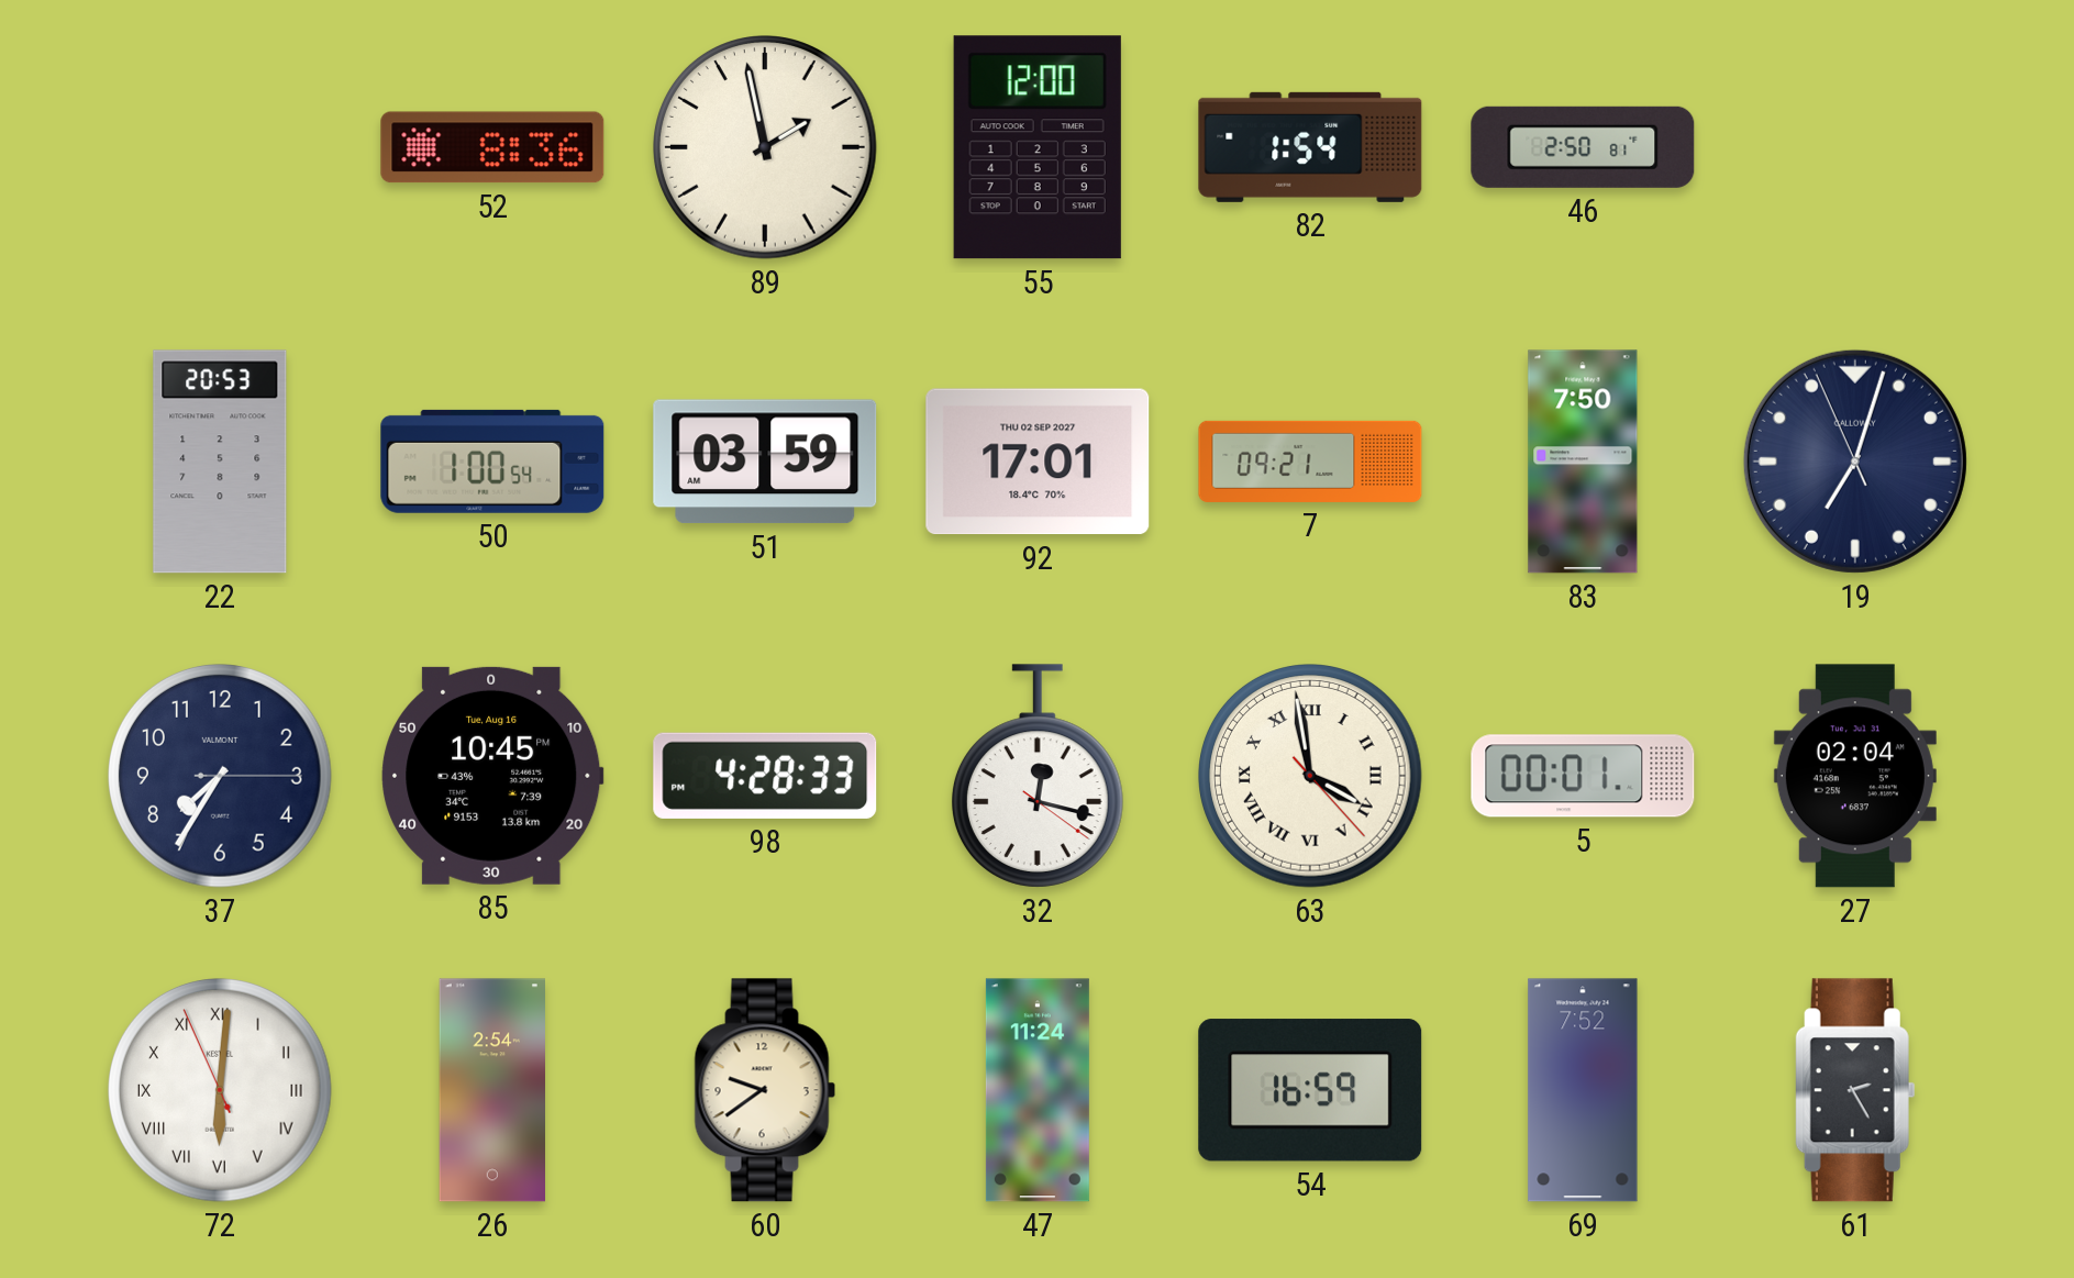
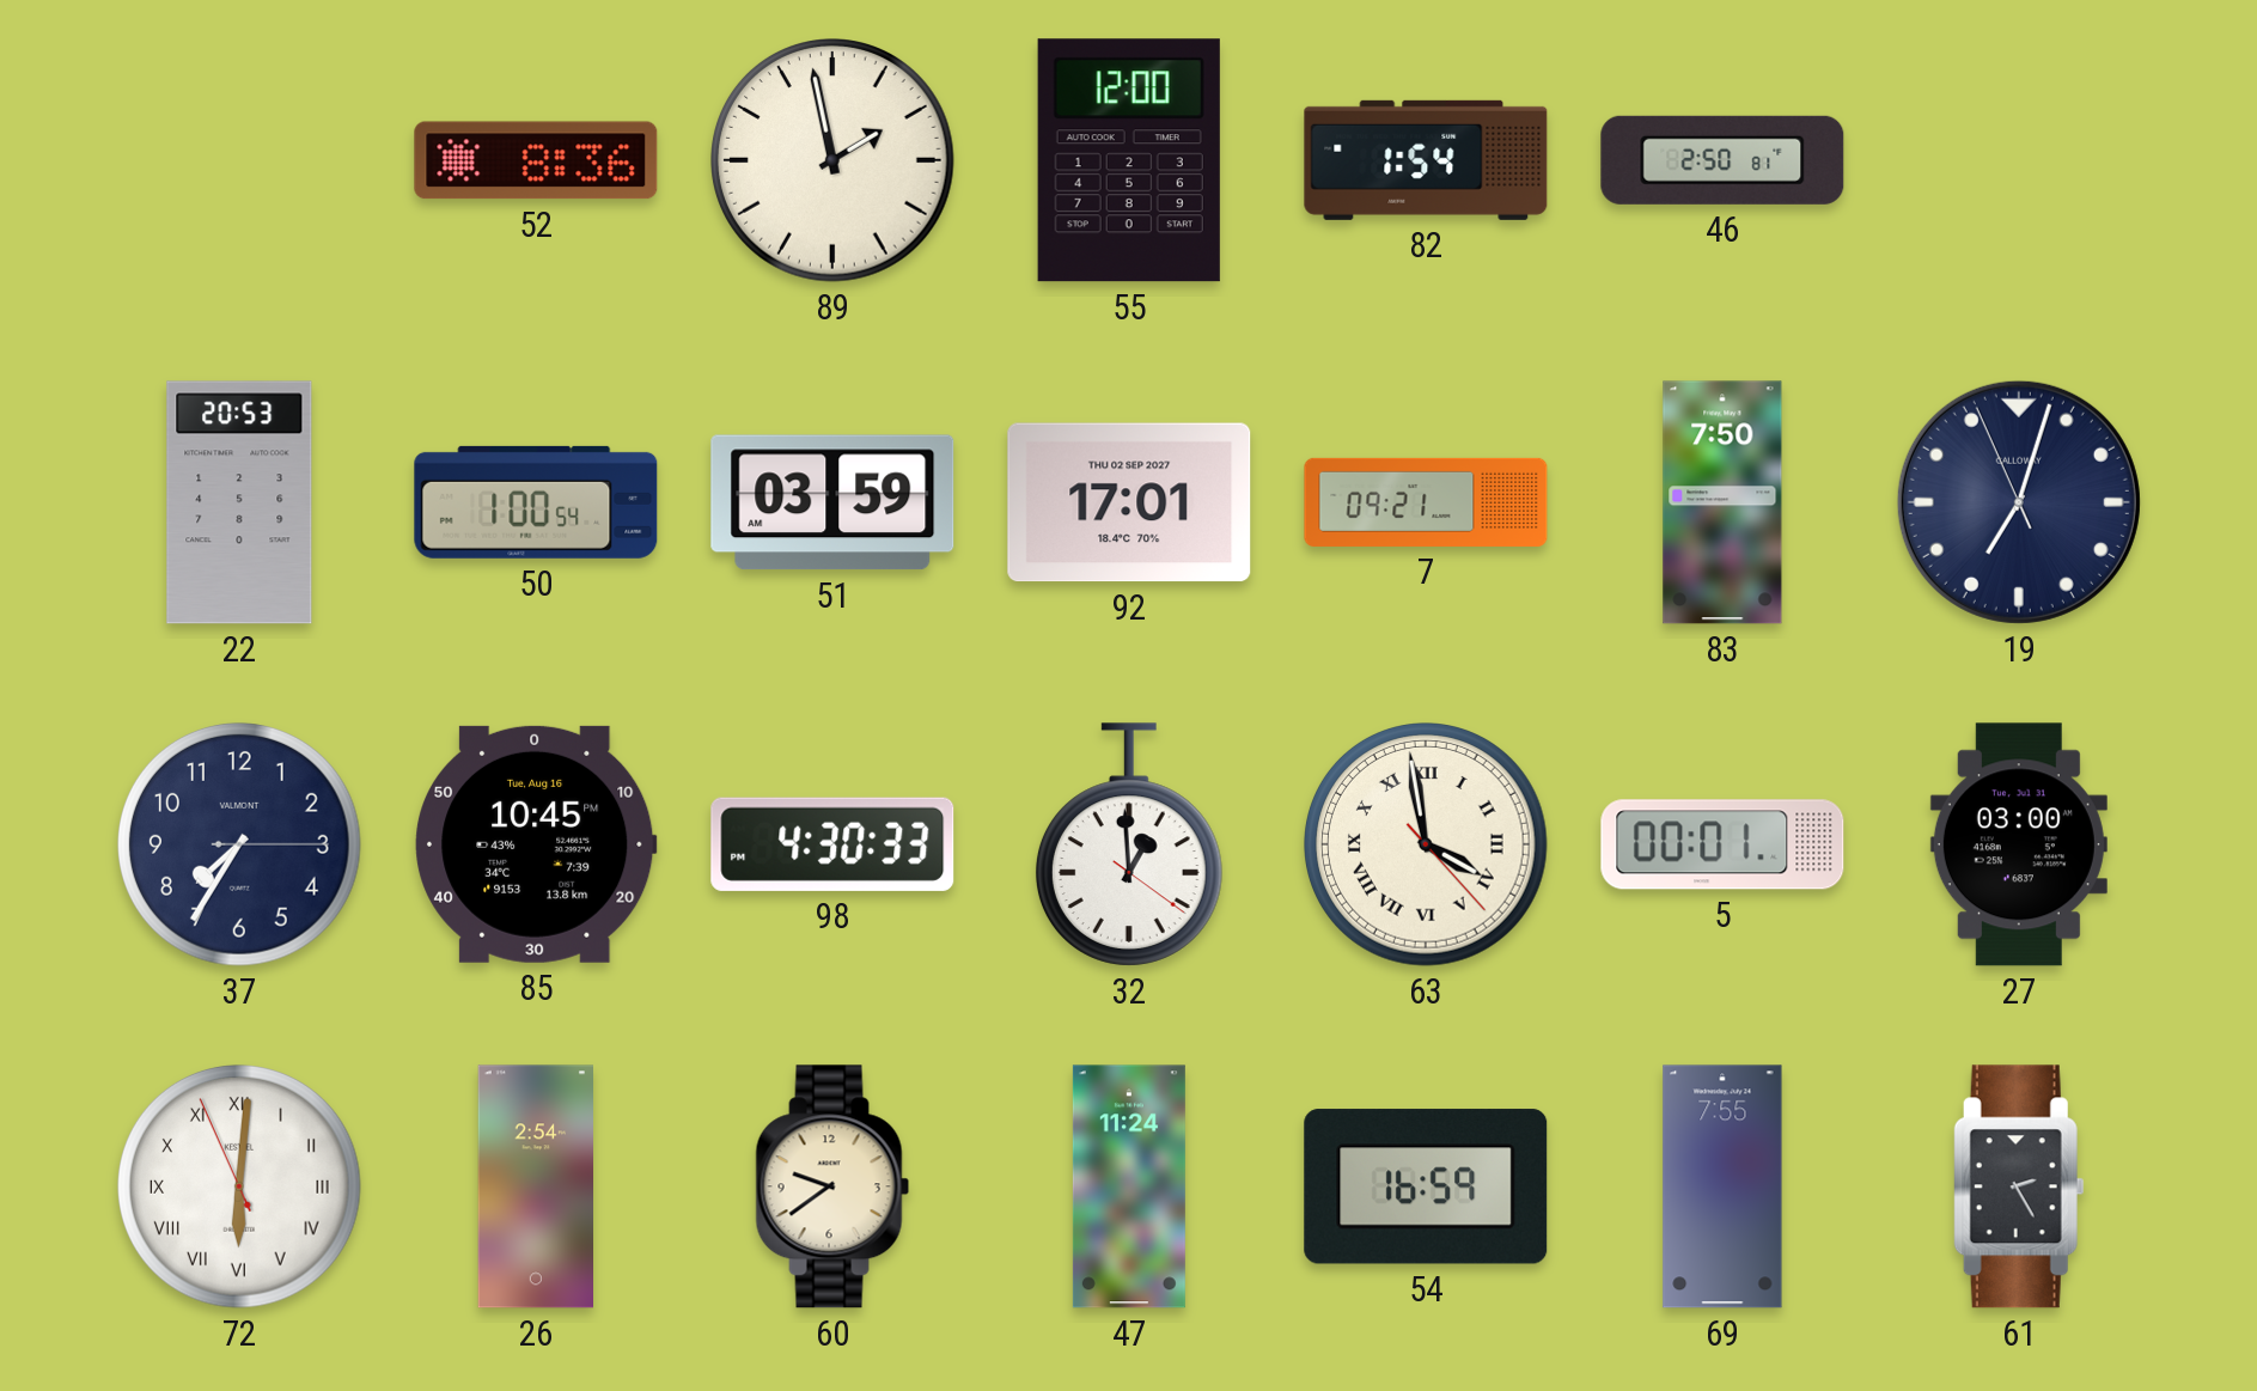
98: 4:28 -> 4:30
32: 12:17 -> 12:59
27: 02:04 -> 03:00
69: 7:52 -> 7:55
